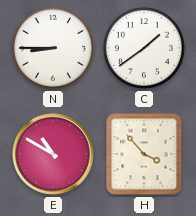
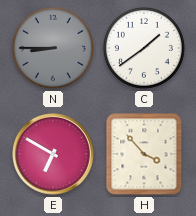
N dial: white -> grey
E: 10:50 -> 6:50
